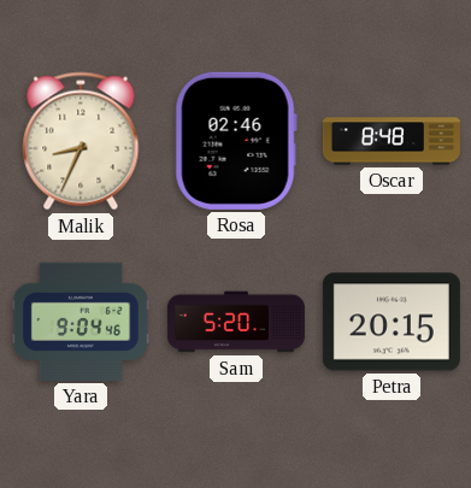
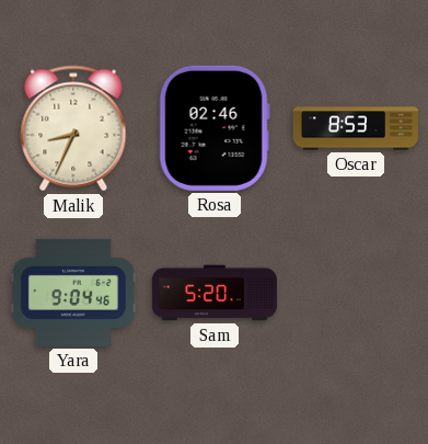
Oscar: 8:48 -> 8:53
Petra: 20:15 -> none
